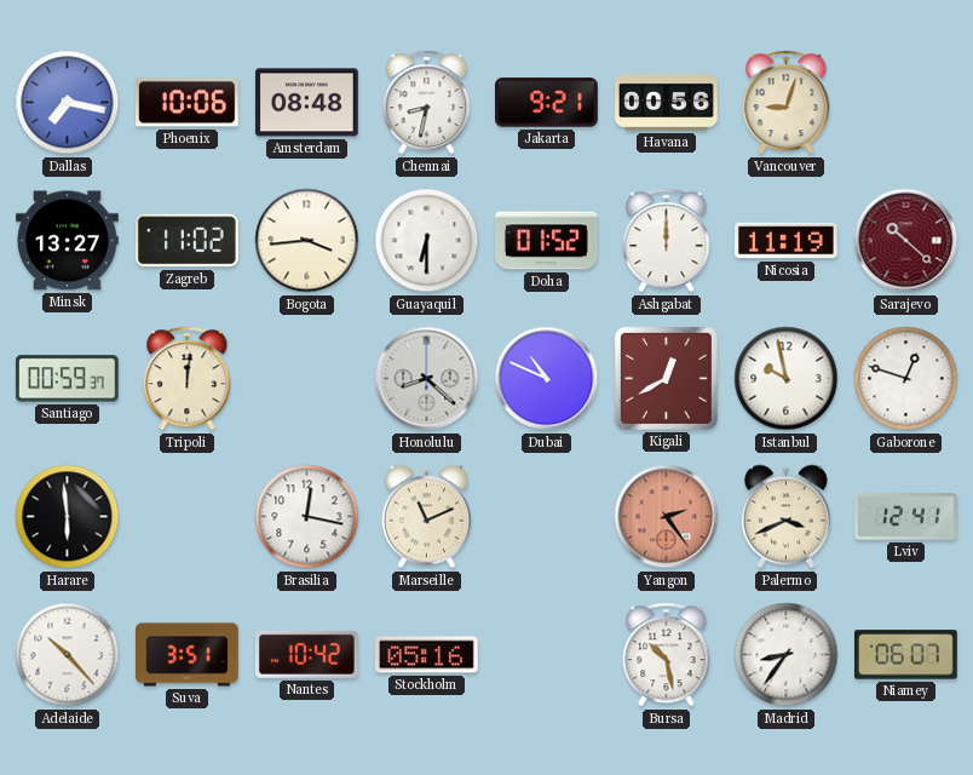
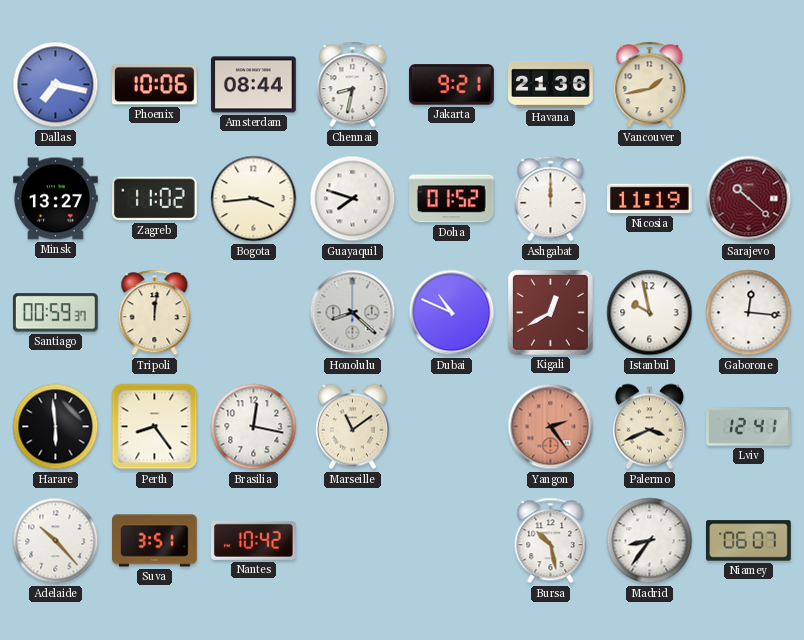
Amsterdam: 08:48 -> 08:44
Havana: 00:56 -> 21:36
Vancouver: 9:03 -> 1:43
Guayaquil: 6:30 -> 7:48
Gaborone: 12:48 -> 12:16
Perth: none -> 8:24
Marseille: 11:11 -> 11:09
Stockholm: 05:16 -> none
